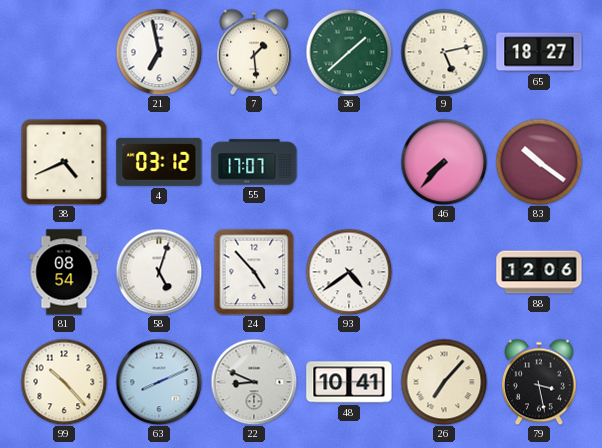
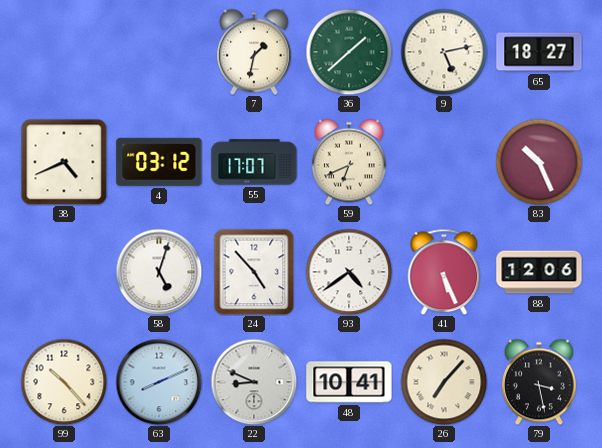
21: 6:58 -> none
7: 1:29 -> 1:32
59: none -> 6:41
46: 7:37 -> none
83: 10:21 -> 10:26
81: 08:54 -> none
41: none -> 5:26
